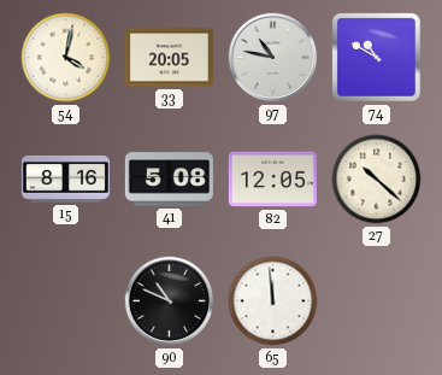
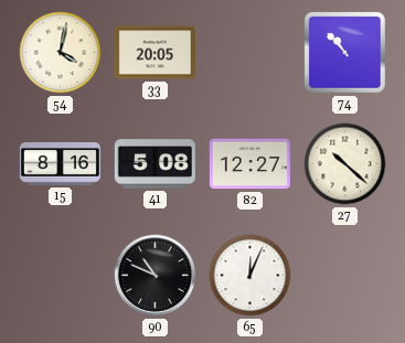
97: 10:47 -> none
74: 10:50 -> 10:53
82: 12:05 -> 12:27
65: 11:59 -> 12:04
